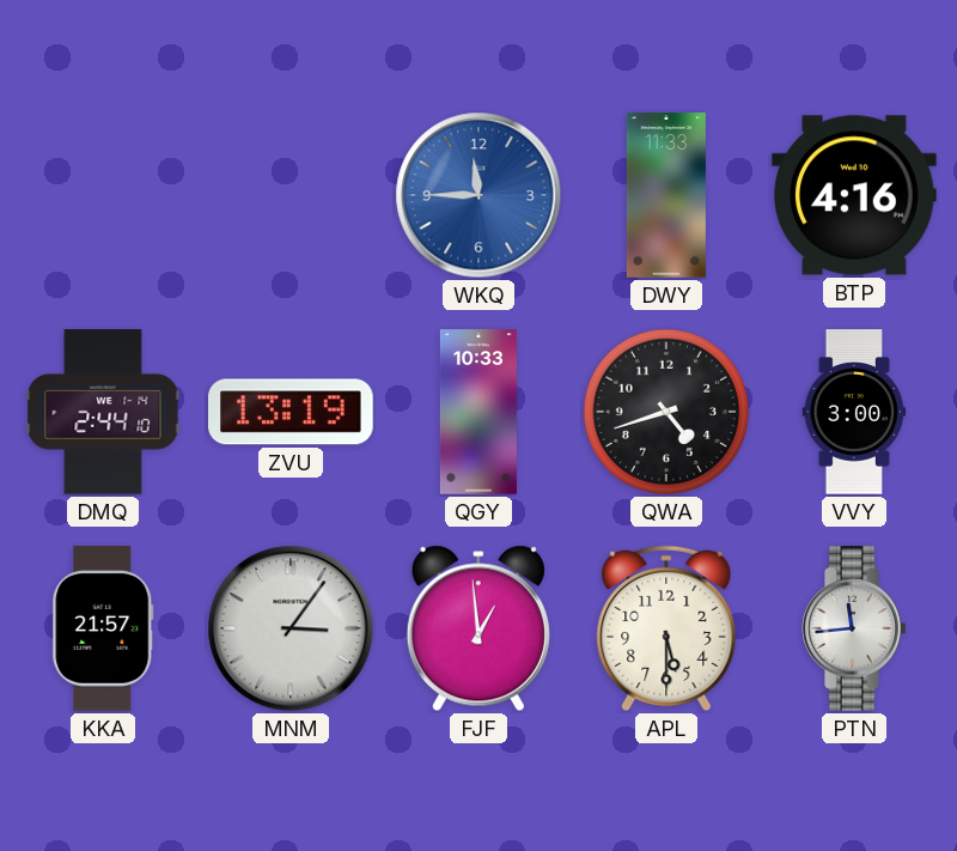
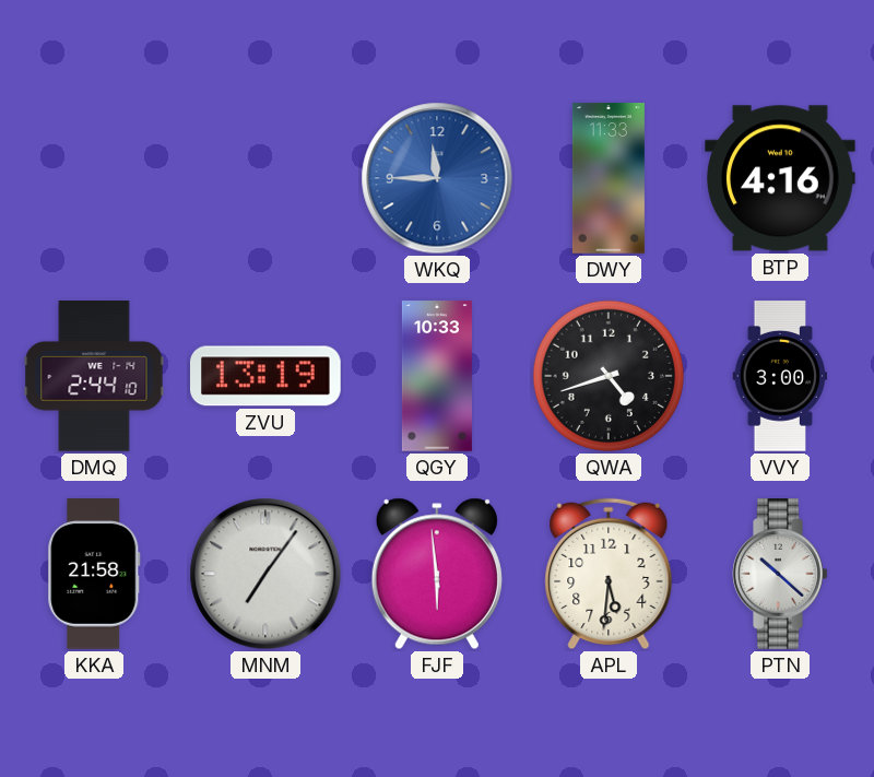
KKA: 21:57 -> 21:58
MNM: 3:06 -> 7:06
FJF: 12:59 -> 5:59
APL: 5:30 -> 5:31
PTN: 11:44 -> 10:22
